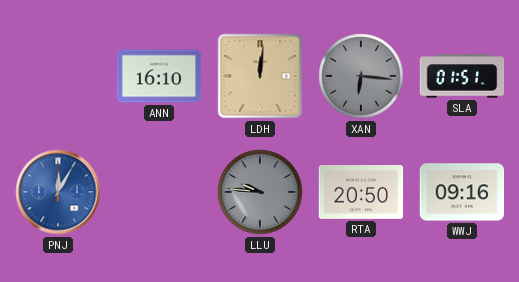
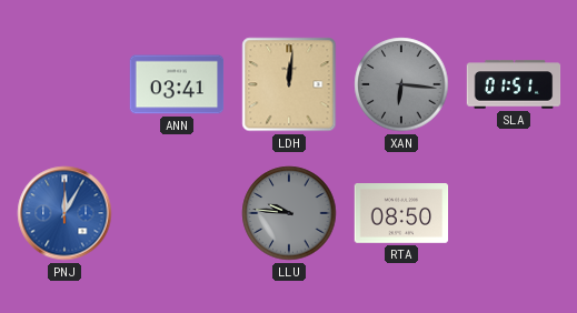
ANN: 16:10 -> 03:41
RTA: 20:50 -> 08:50
WWJ: 09:16 -> none
